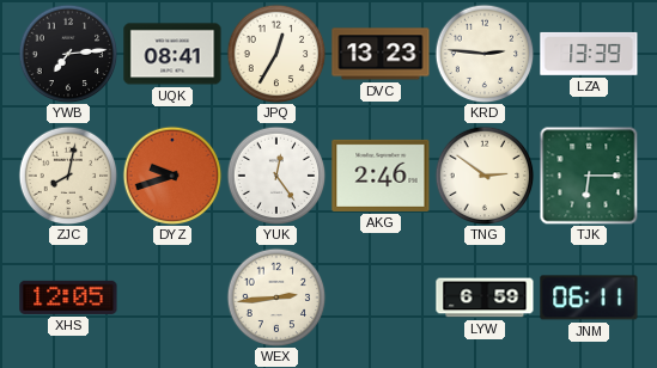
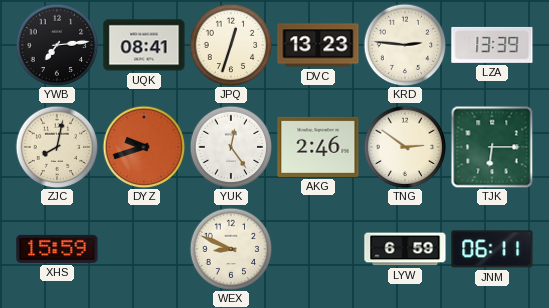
JPQ: 12:35 -> 12:33
XHS: 12:05 -> 15:59
WEX: 2:44 -> 8:49
